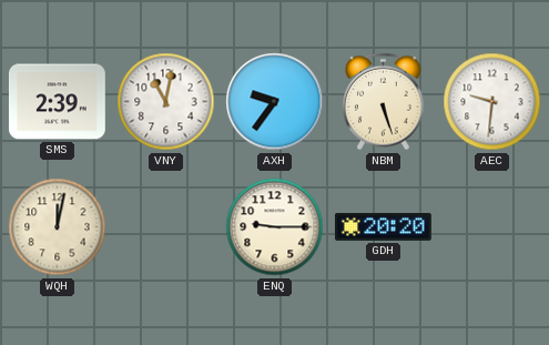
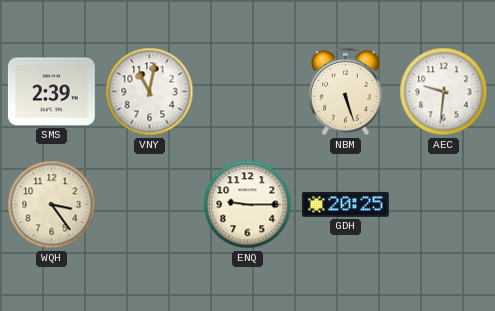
AXH: 9:36 -> none
WQH: 12:02 -> 3:24
GDH: 20:20 -> 20:25
